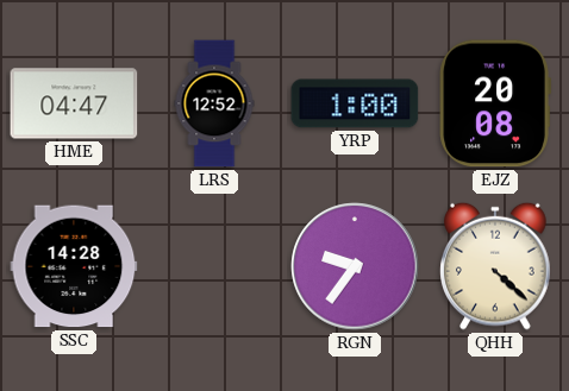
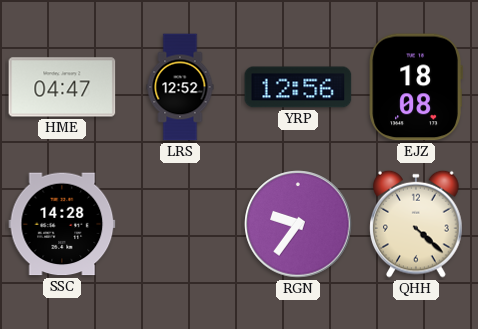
YRP: 1:00 -> 12:56
EJZ: 20:08 -> 18:08
